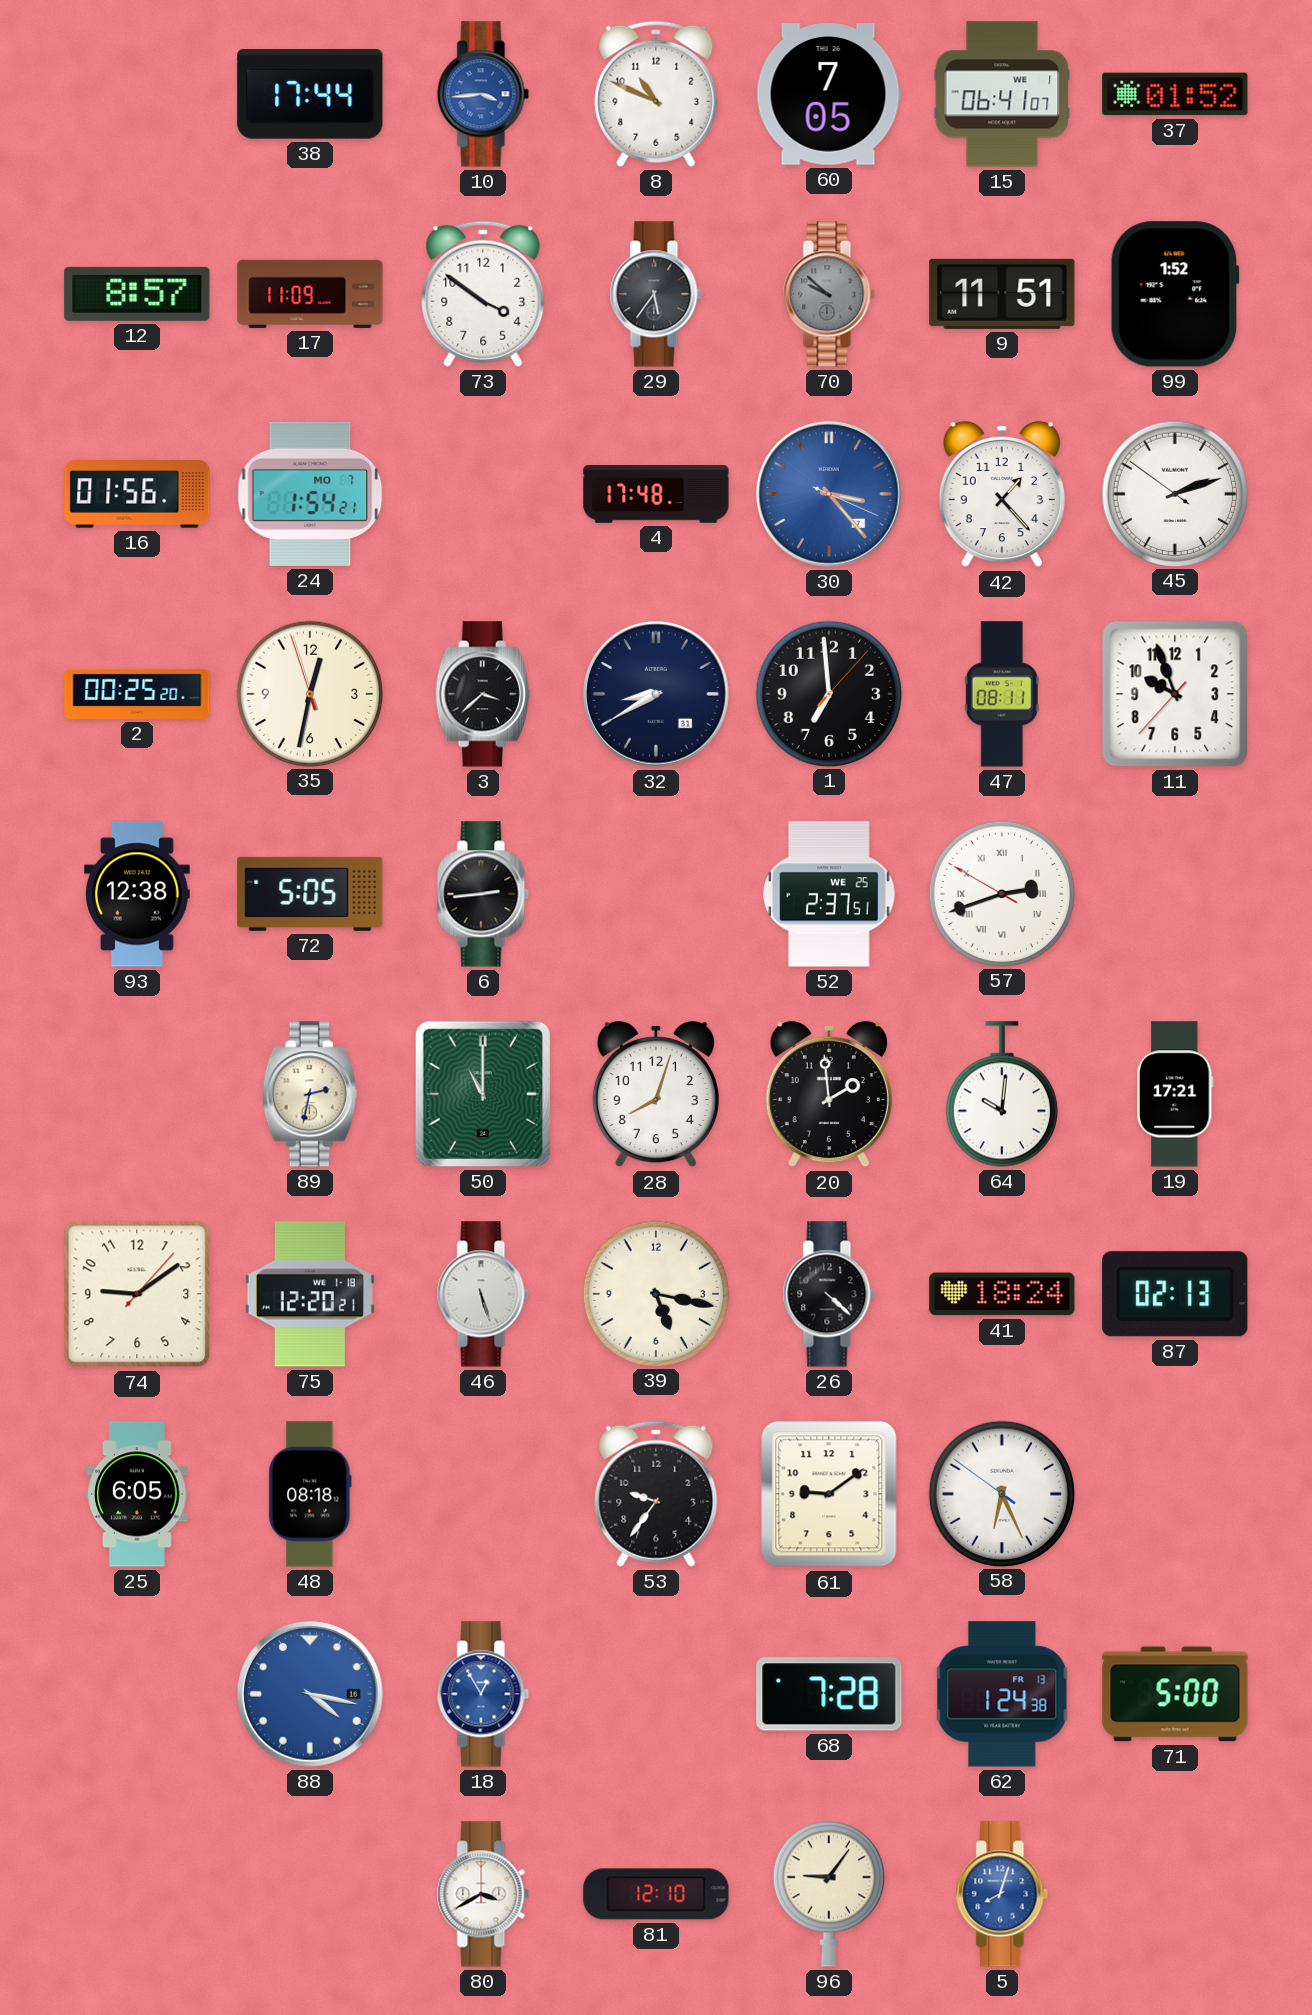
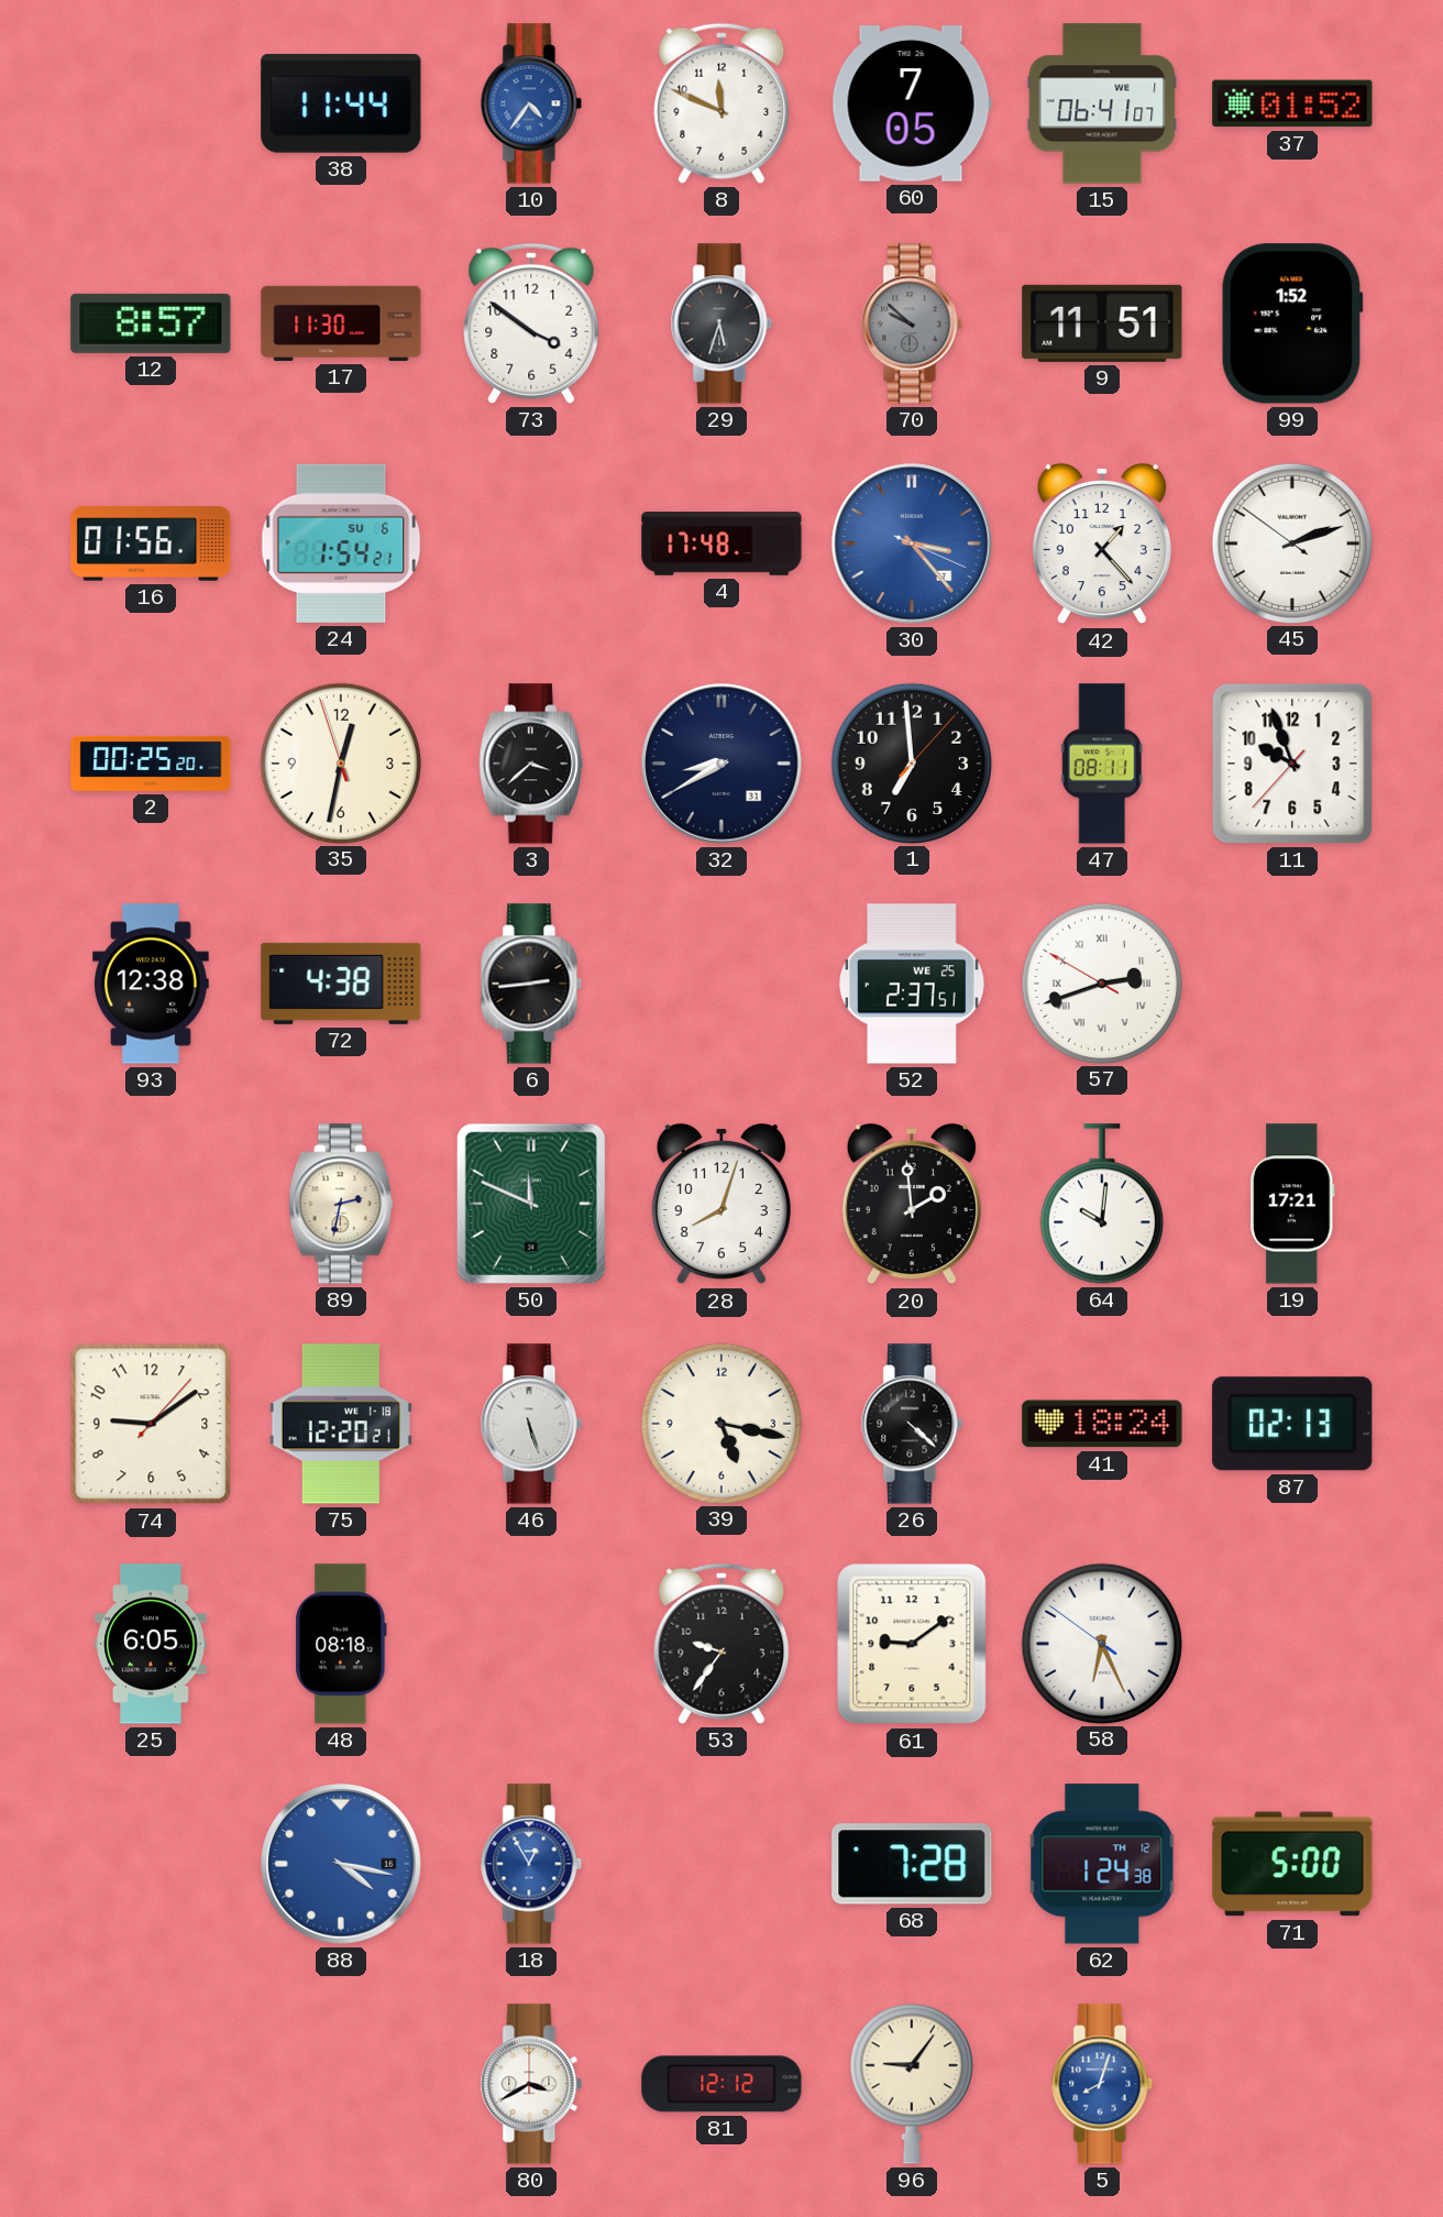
38: 17:44 -> 11:44
10: 3:44 -> 4:36
8: 10:49 -> 11:49
17: 11:09 -> 11:30
29: 5:36 -> 5:33
24 date: MO 7 -> SU 6
72: 5:05 -> 4:38
50: 11:00 -> 11:49
62 date: FR 13 -> TH 12
81: 12:10 -> 12:12
